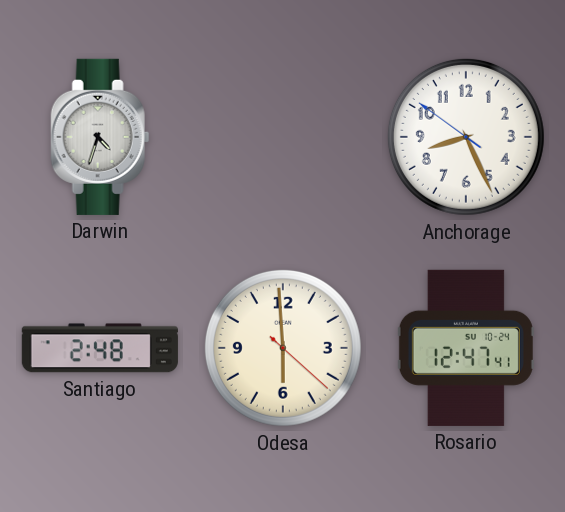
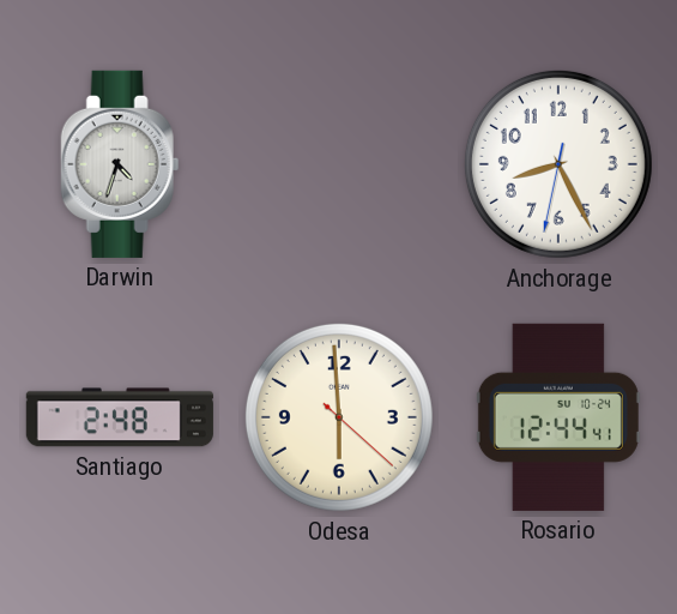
Anchorage: 8:25:51 -> 8:25:32
Rosario: 12:47 -> 12:44
